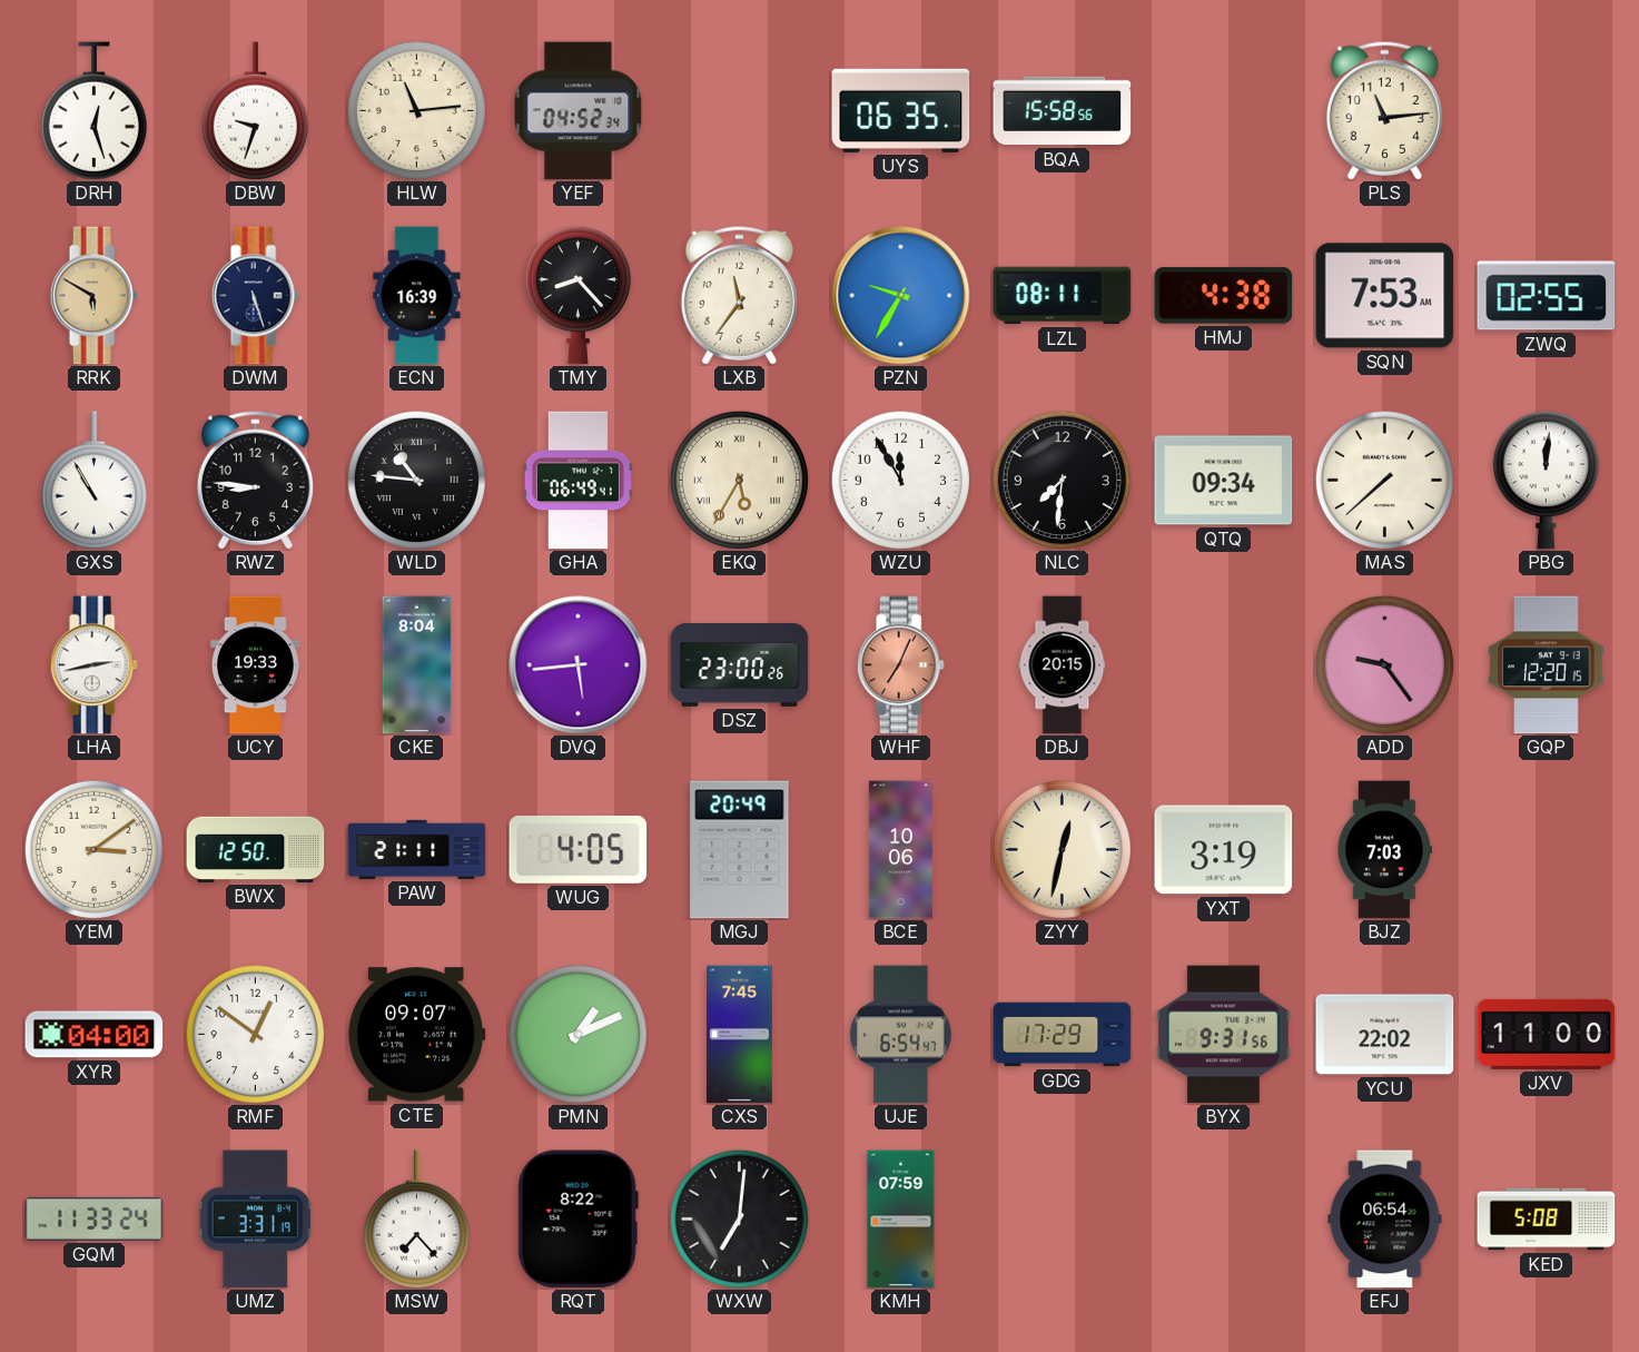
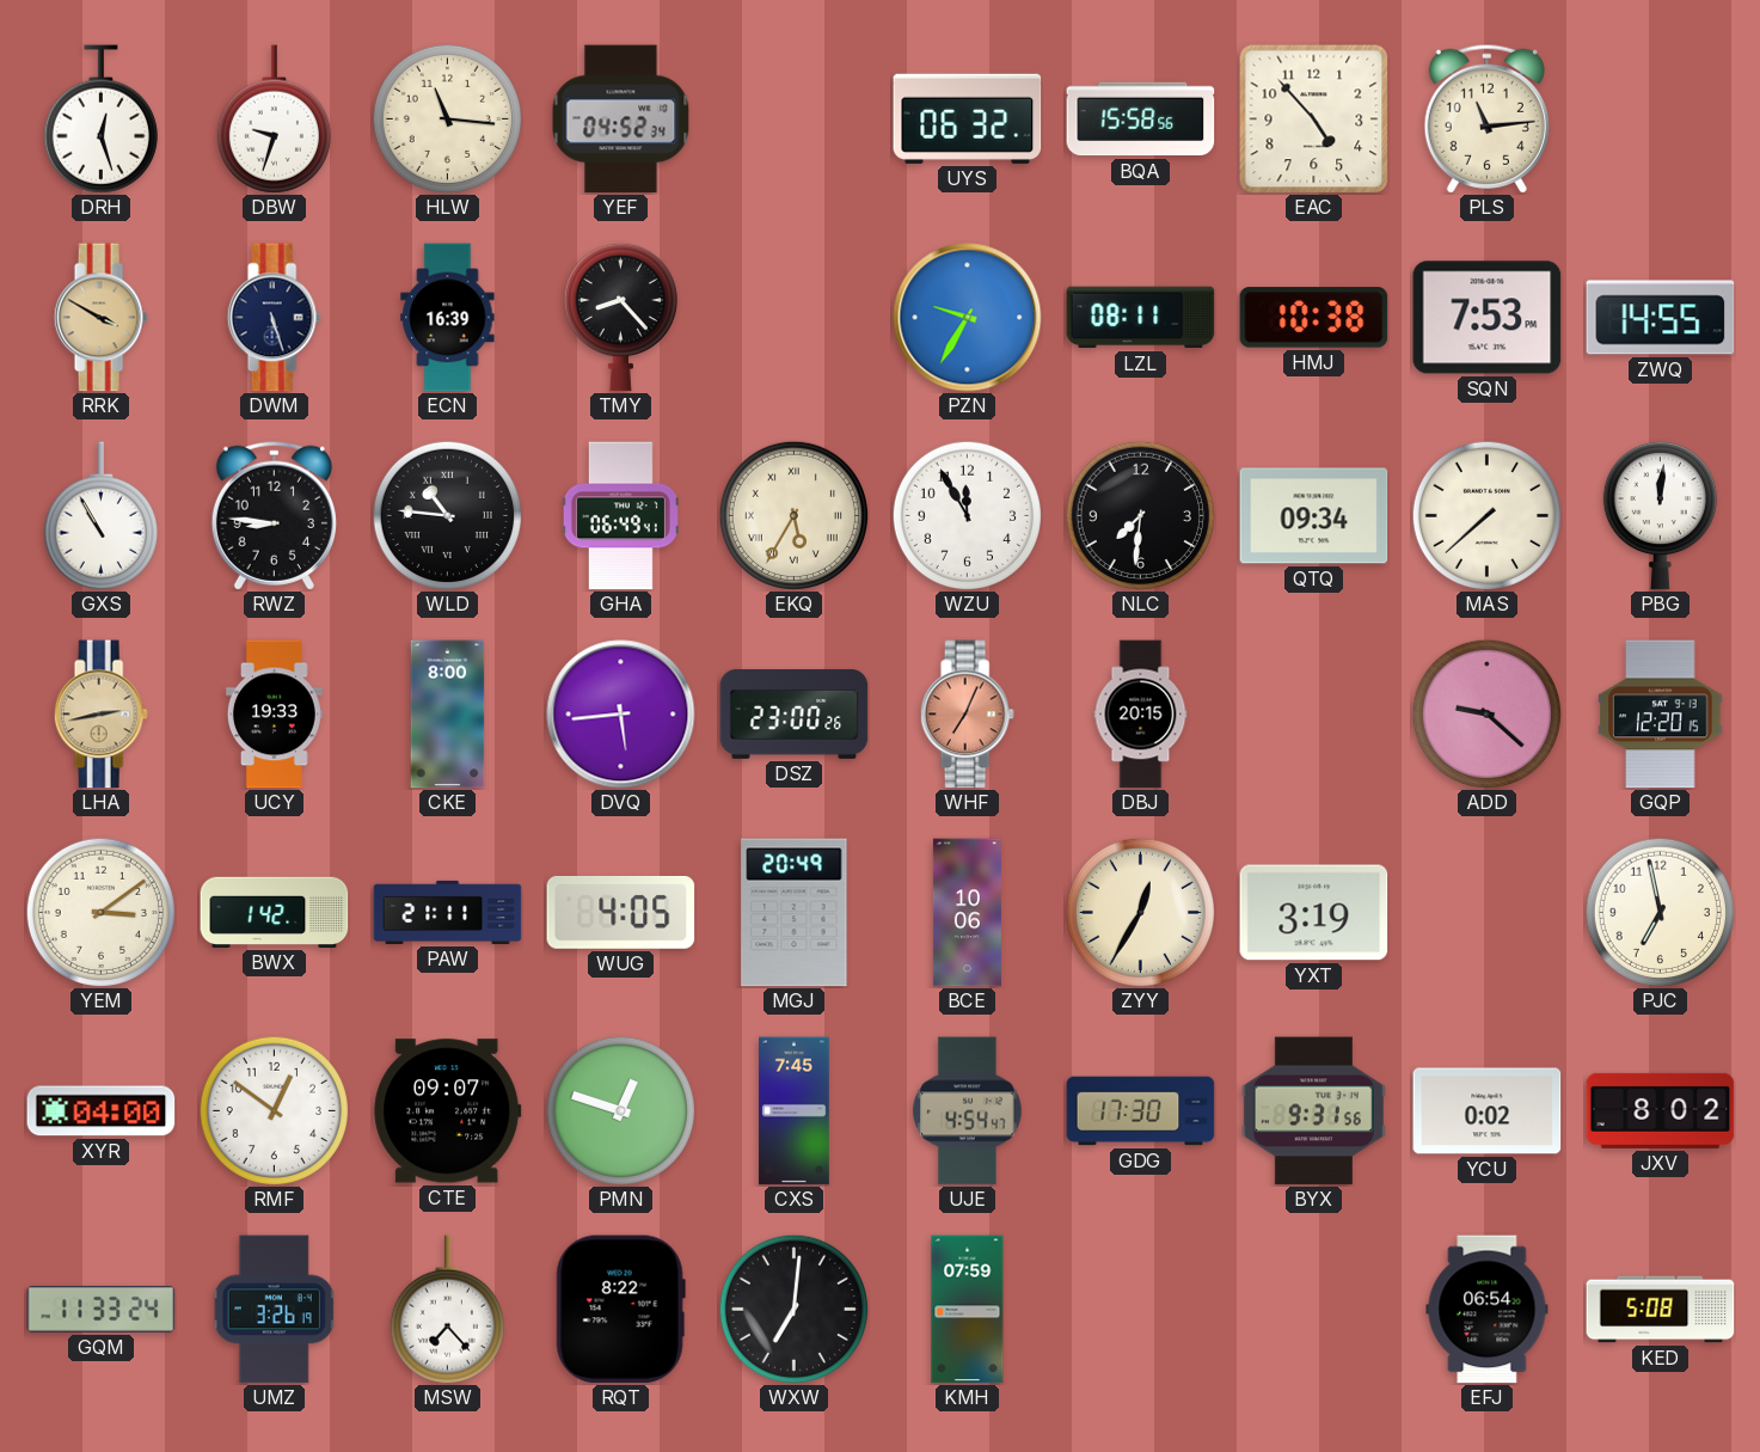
HLW: 11:14 -> 11:16
UYS: 06:35 -> 06:32
EAC: none -> 4:53
RRK: 5:50 -> 3:50
LXB: 11:36 -> none
HMJ: 4:38 -> 10:38
SQN: 7:53 AM -> 7:53 PM
ZWQ: 02:55 -> 14:55
LHA dial: white -> champagne
CKE: 8:04 -> 8:00
ADD: 9:24 -> 9:22
BWX: 12:50 -> 1:42
ZYY: 12:32 -> 12:35
BJZ: 7:03 -> none
PJC: none -> 6:58
PMN: 1:11 -> 12:48
UJE: 6:54 -> 4:54
GDG: 17:29 -> 17:30
YCU: 22:02 -> 0:02
JXV: 11:00 -> 8:02
UMZ: 3:31 -> 3:26
